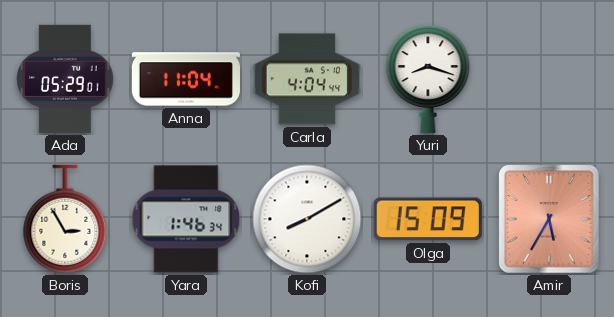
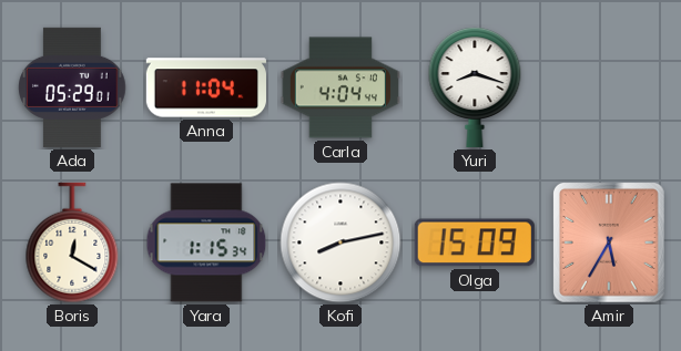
Boris: 2:55 -> 12:20
Yara: 1:46 -> 1:15
Kofi: 8:10 -> 8:13
